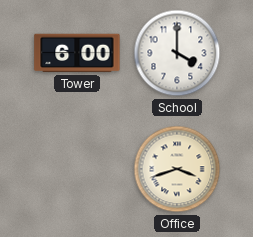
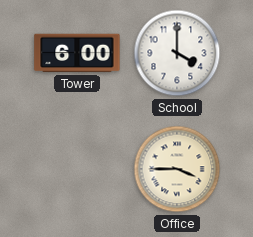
Office: 3:42 -> 3:45
